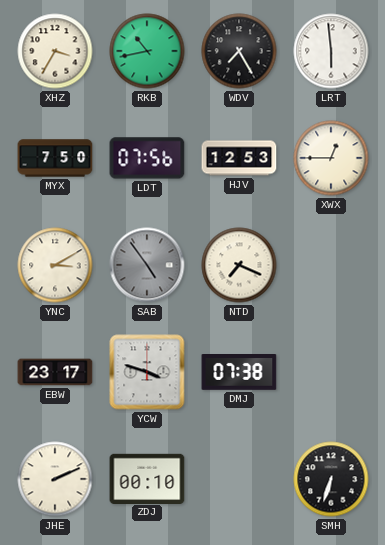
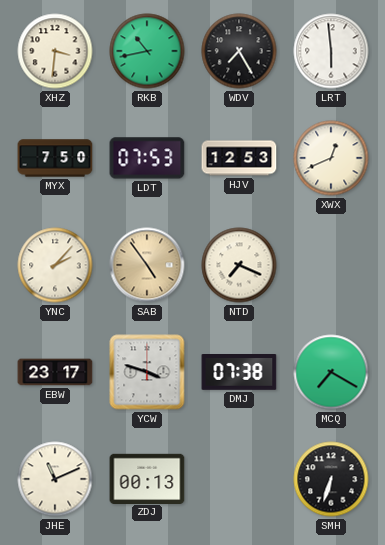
XHZ: 3:35 -> 3:31
LDT: 07:56 -> 07:53
XWX: 12:45 -> 12:41
YNC: 3:10 -> 2:07
SAB dial: grey -> champagne
MCQ: none -> 7:20
JHE: 2:11 -> 11:11
ZDJ: 00:10 -> 00:13
